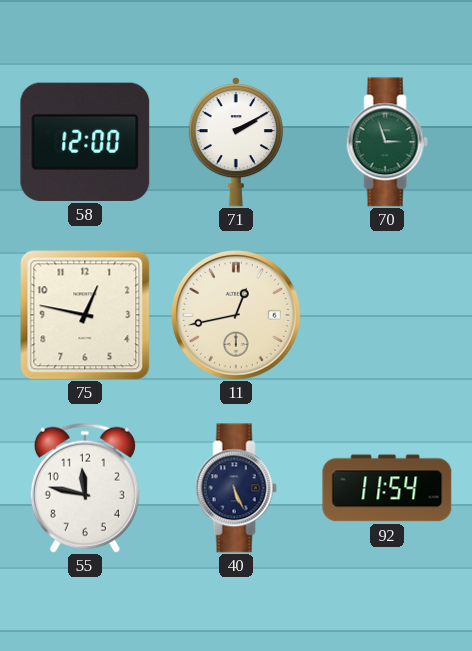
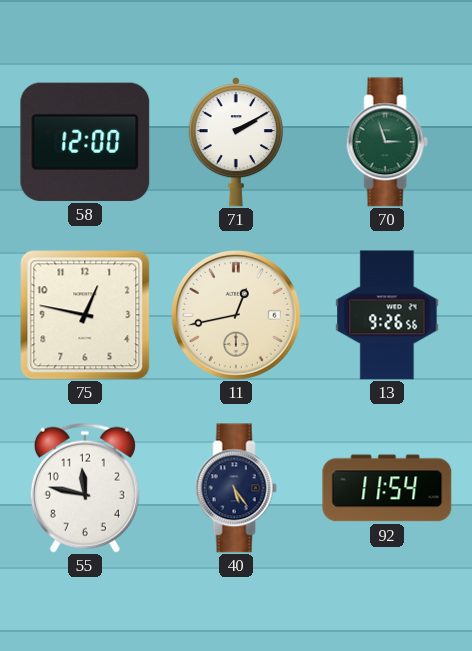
13: none -> 9:26
40: 5:26 -> 5:24
